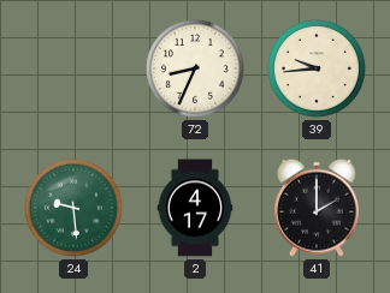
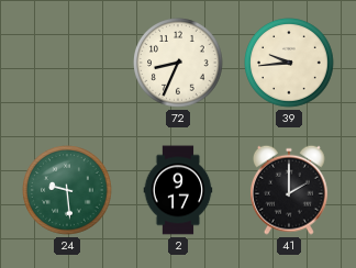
2: 4:17 -> 9:17
